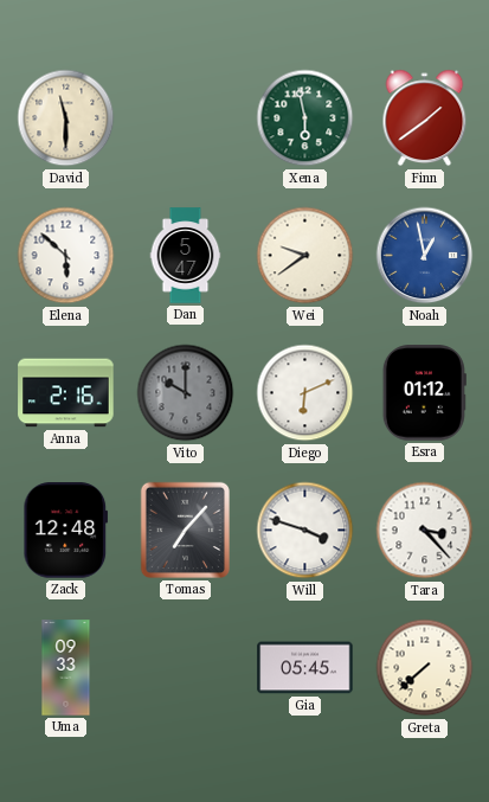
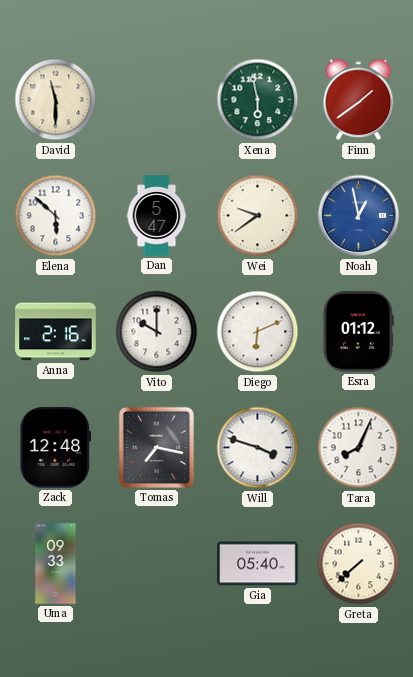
Vito dial: grey -> white
Tomas: 7:07 -> 7:17
Tara: 3:23 -> 8:04
Gia: 05:45 -> 05:40
